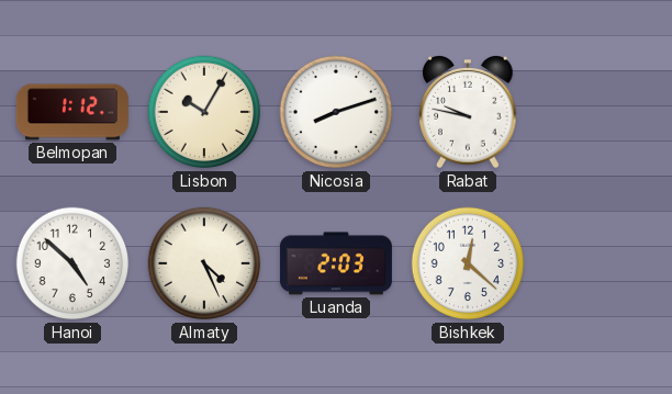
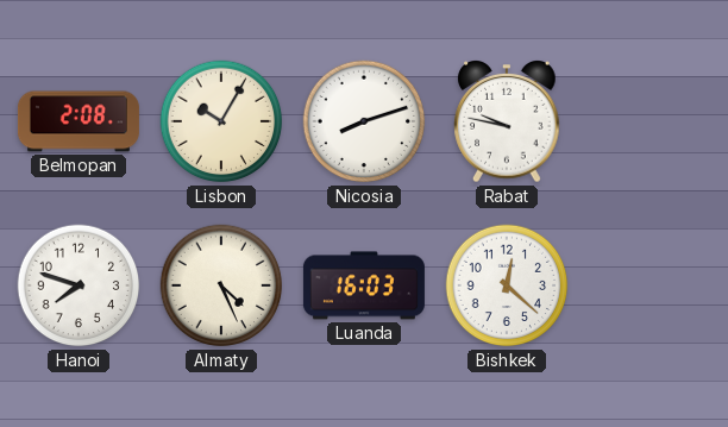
Belmopan: 1:12 -> 2:08
Hanoi: 4:52 -> 7:48
Luanda: 2:03 -> 16:03
